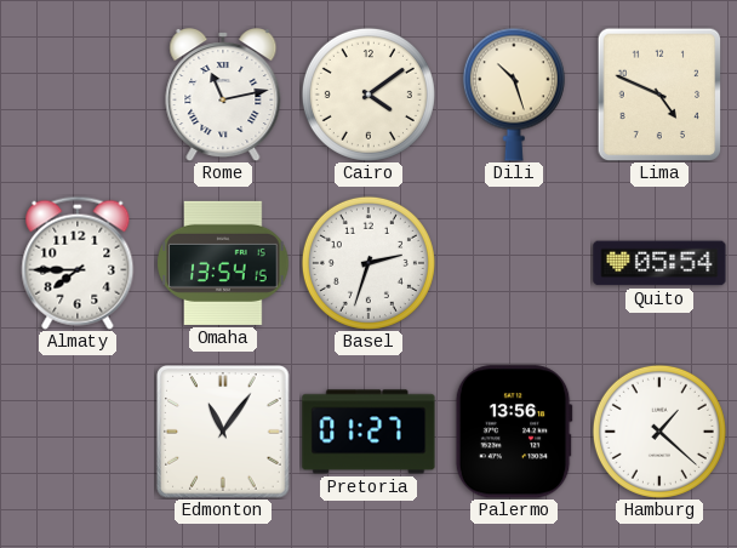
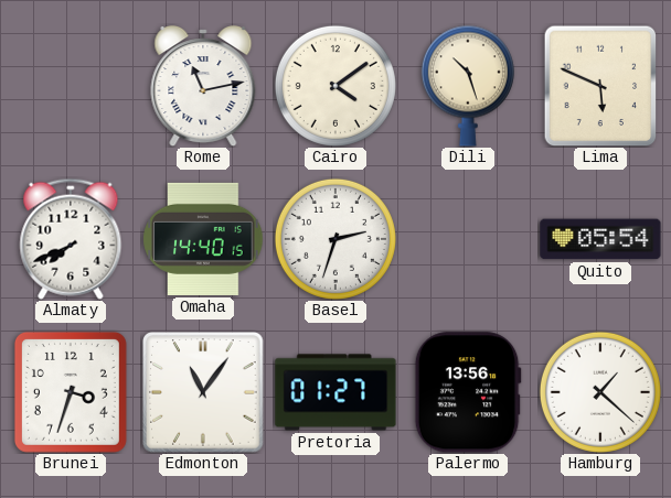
Lima: 4:49 -> 5:49
Almaty: 7:45 -> 7:41
Omaha: 13:54 -> 14:40
Brunei: none -> 3:33
